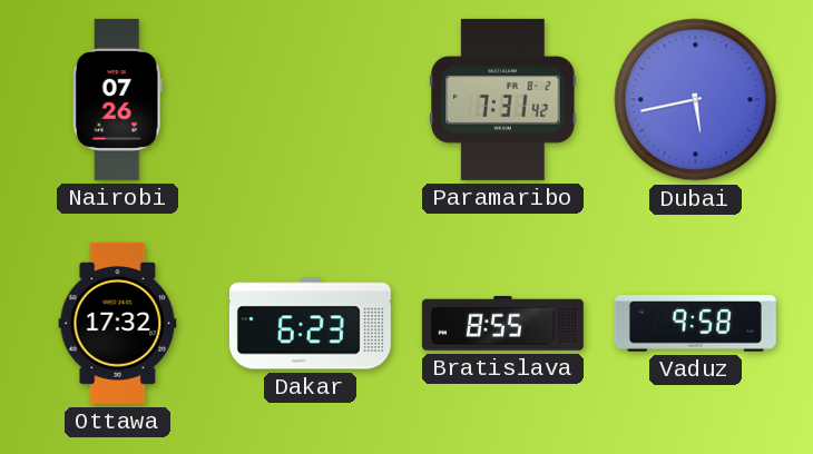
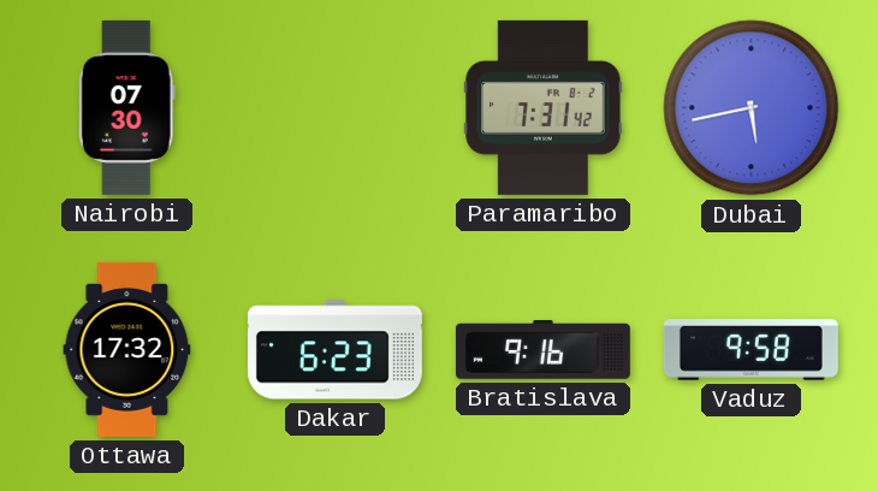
Nairobi: 07:26 -> 07:30
Bratislava: 8:55 -> 9:16
